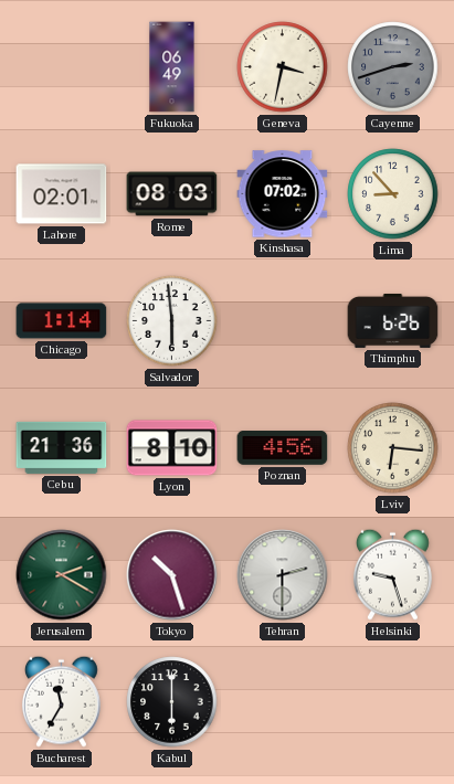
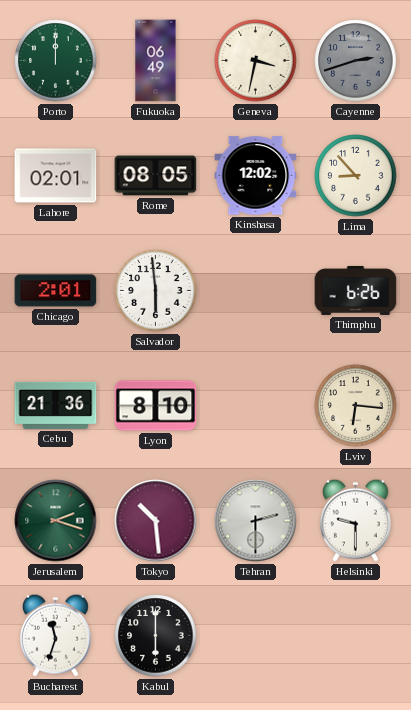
Porto: none -> 12:00
Rome: 08:03 -> 08:05
Kinshasa: 07:02 -> 12:02
Chicago: 1:14 -> 2:01
Poznan: 4:56 -> none
Jerusalem: 2:20 -> 2:18
Tokyo: 10:27 -> 10:29
Helsinki: 9:27 -> 9:30
Bucharest: 11:35 -> 11:33
